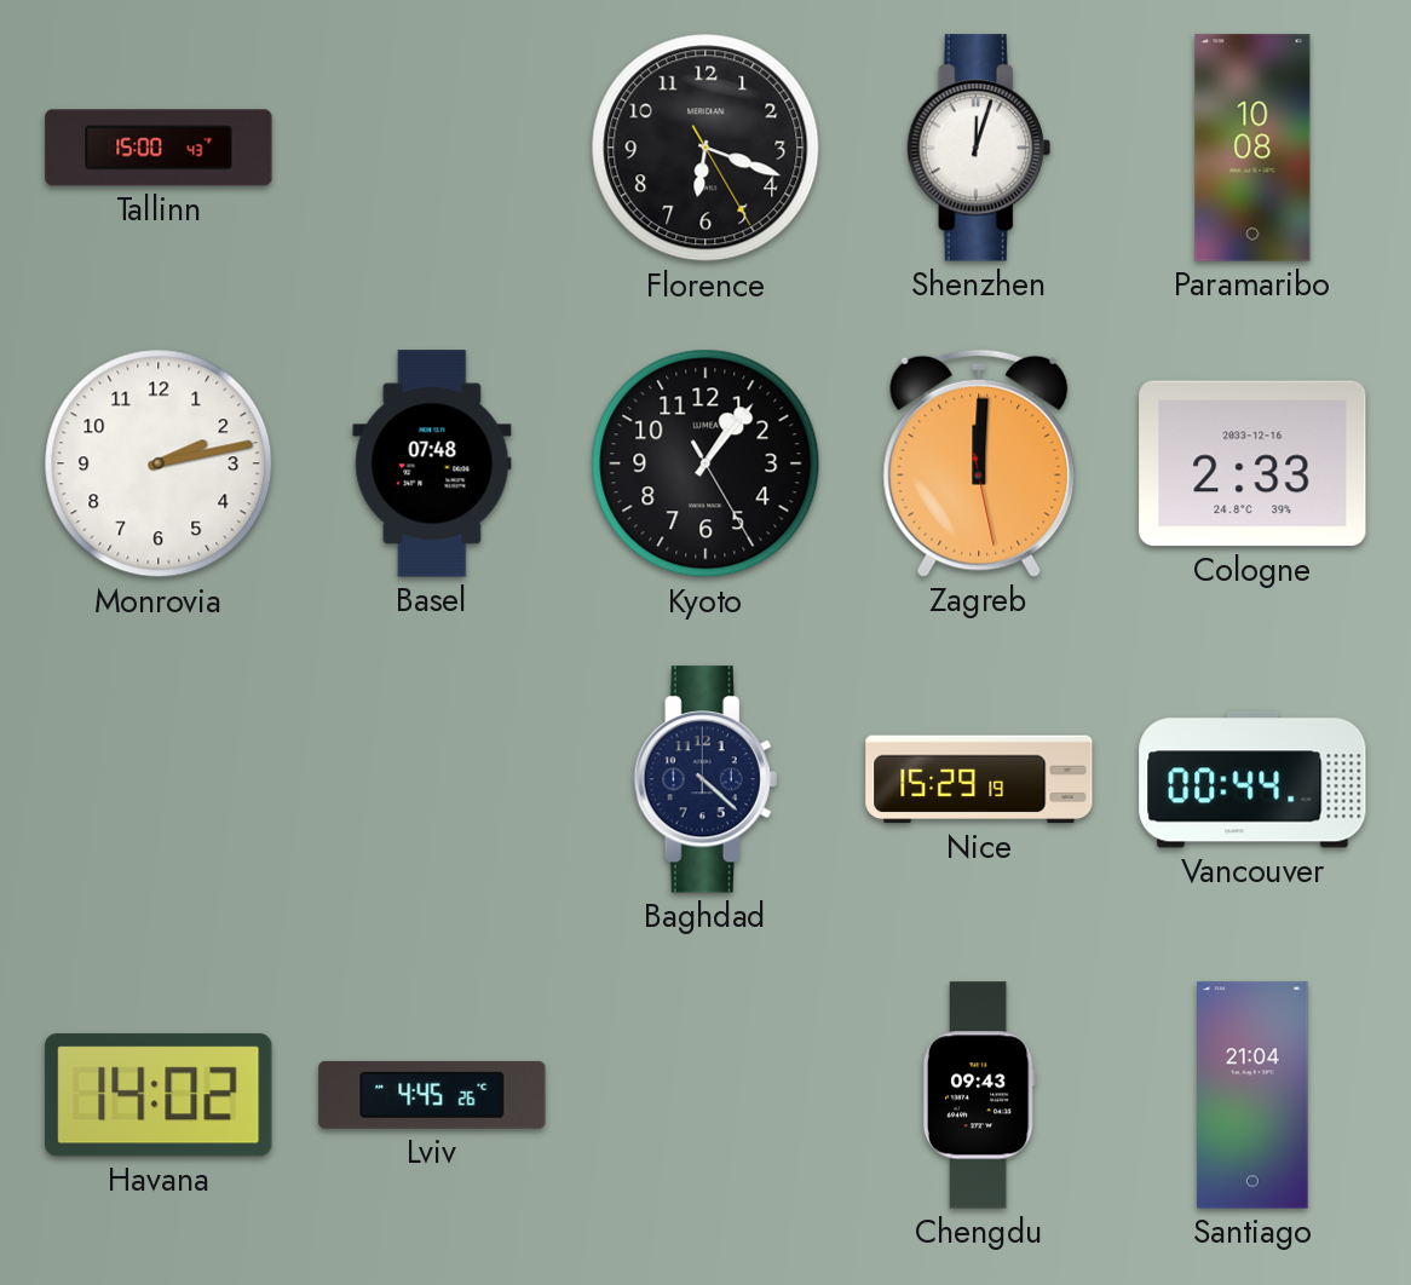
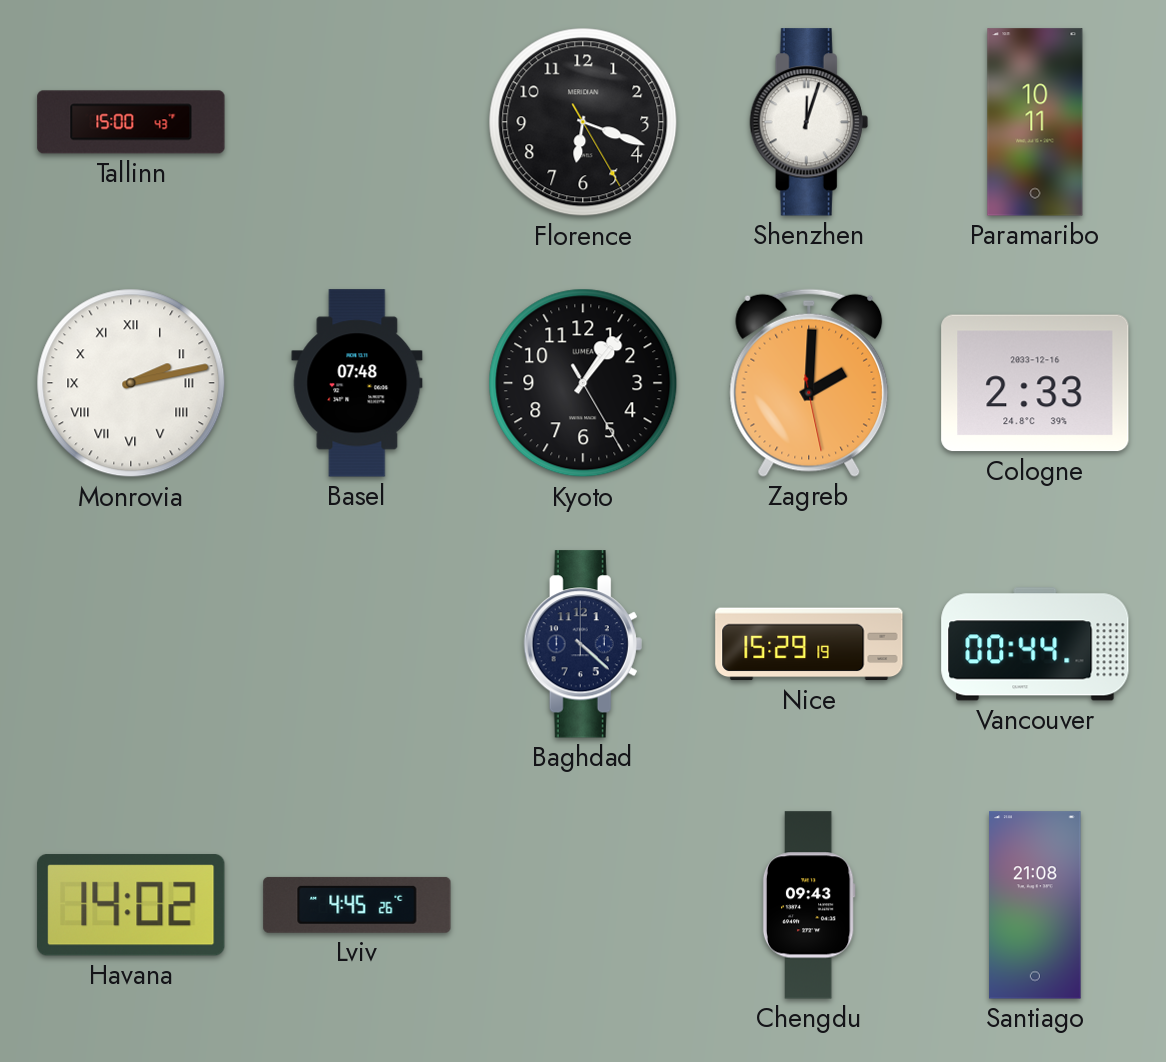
Paramaribo: 10:08 -> 10:11
Monrovia numerals: Arabic -> Roman
Zagreb: 12:00 -> 2:00
Santiago: 21:04 -> 21:08
